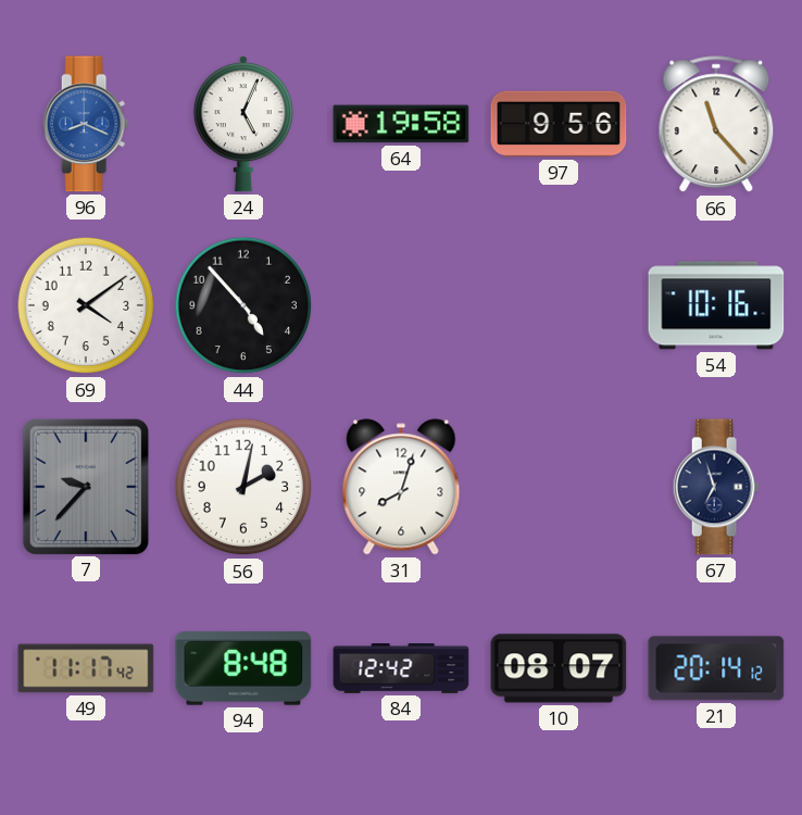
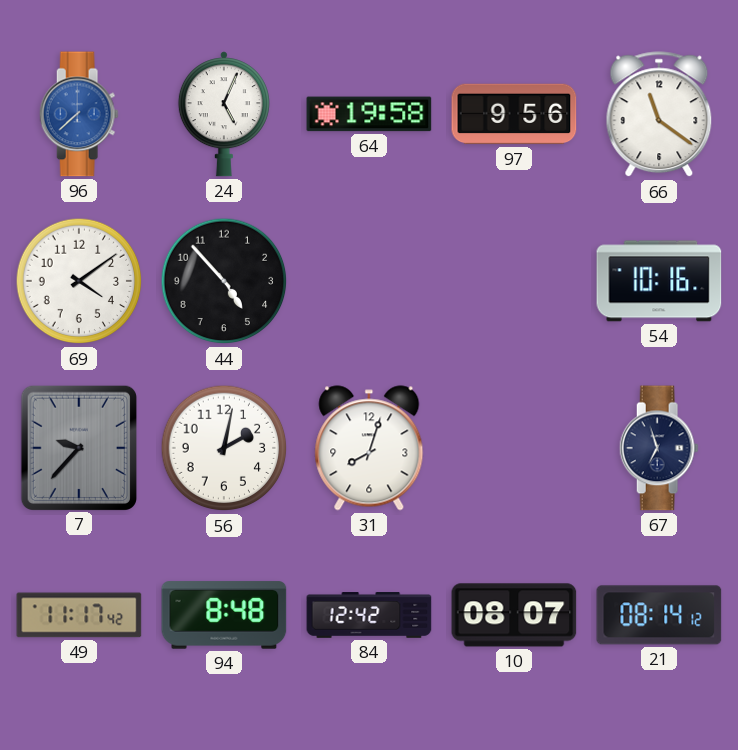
96: 8:19 -> 7:38
66: 11:23 -> 11:21
21: 20:14 -> 08:14
